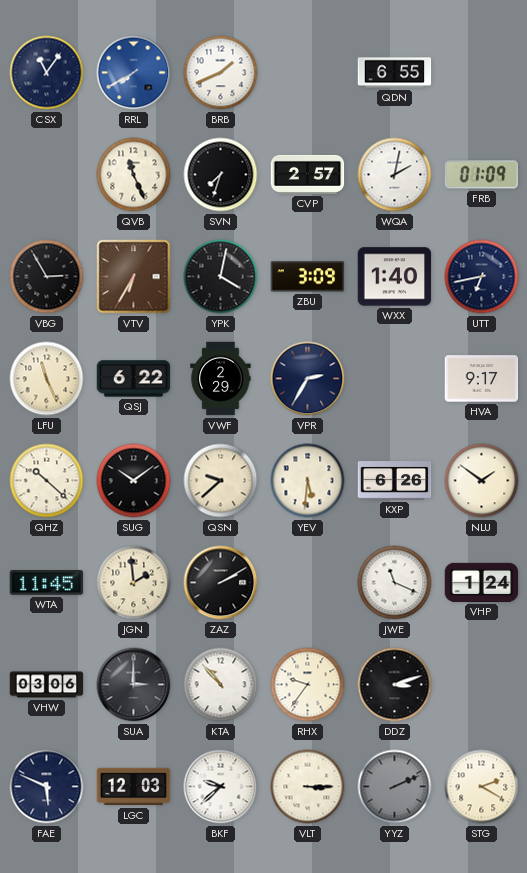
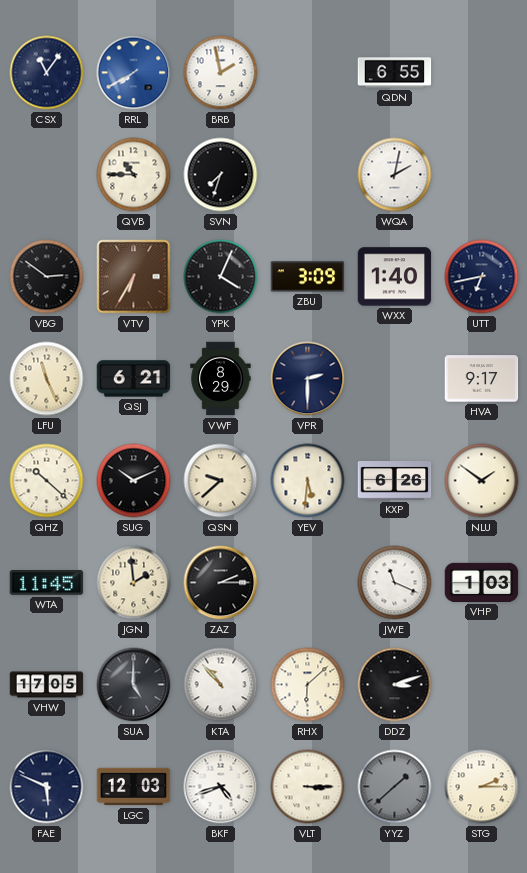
BRB: 1:41 -> 1:58
QVB: 11:26 -> 10:45
CVP: 2:57 -> none
FRB: 01:09 -> none
VBG: 2:55 -> 2:51
YPK: 4:02 -> 4:04
QSJ: 6:22 -> 6:21
VWF: 2:29 -> 8:29
VPR: 2:35 -> 2:30
SUG: 10:09 -> 10:11
ZAZ: 2:10 -> 2:15
VHP: 1:24 -> 1:03
VHW: 03:06 -> 17:05
SUA: 3:00 -> 5:00
RHX: 9:36 -> 6:08
BKF: 9:38 -> 4:42
YYZ: 2:11 -> 1:38
STG: 2:20 -> 2:15
